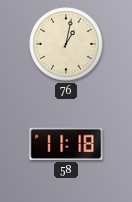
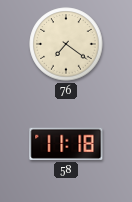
76: 1:02 -> 7:21
